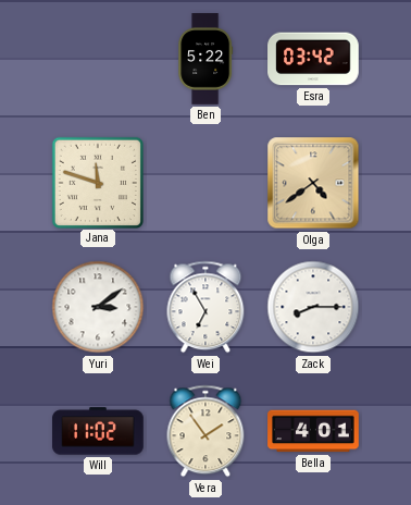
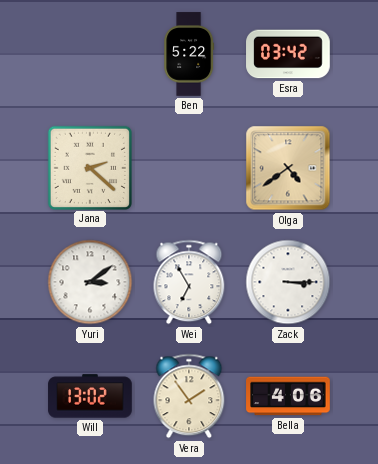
Jana: 11:48 -> 2:22
Zack: 8:15 -> 3:15
Will: 11:02 -> 13:02
Bella: 4:01 -> 4:06
